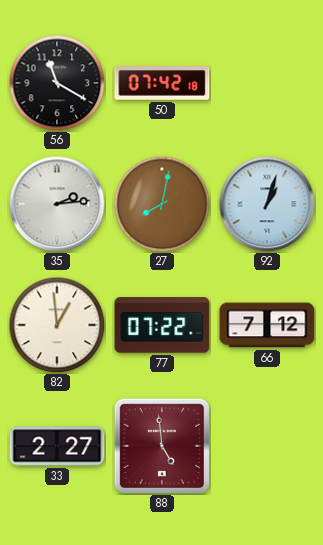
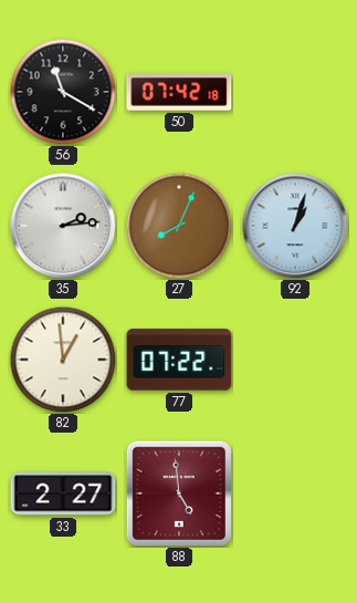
27: 8:02 -> 8:04
66: 7:12 -> none
